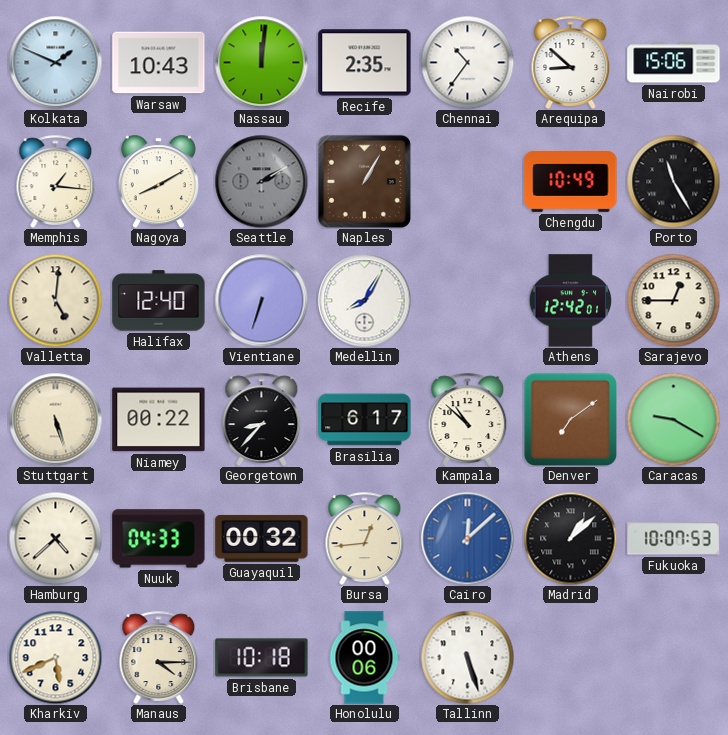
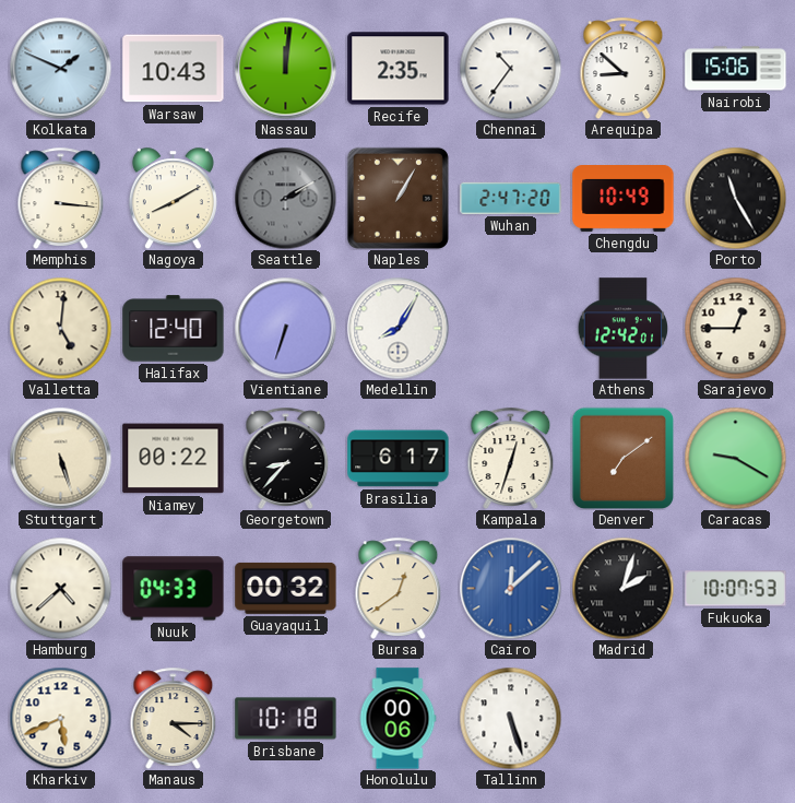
Memphis: 1:16 -> 3:16
Wuhan: none -> 2:47
Kampala: 10:52 -> 12:33
Bursa: 12:44 -> 12:39
Madrid: 1:08 -> 2:03
